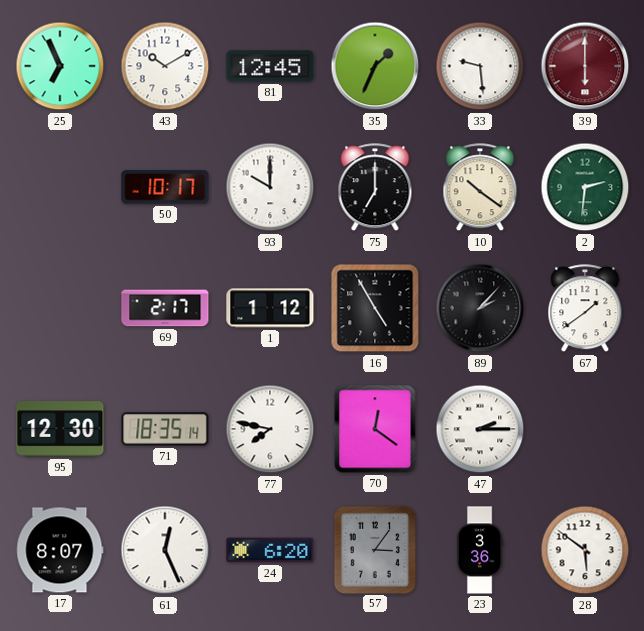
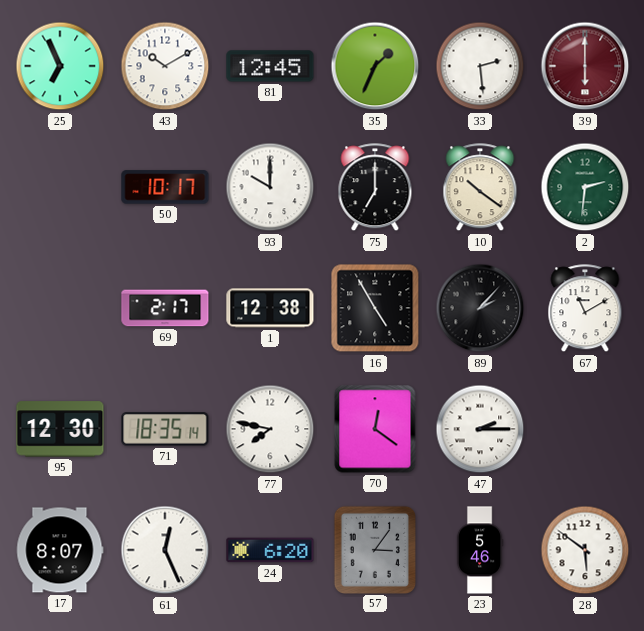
33: 9:29 -> 2:29
1: 1:12 -> 12:38
67: 1:39 -> 11:10
23: 3:36 -> 5:46
